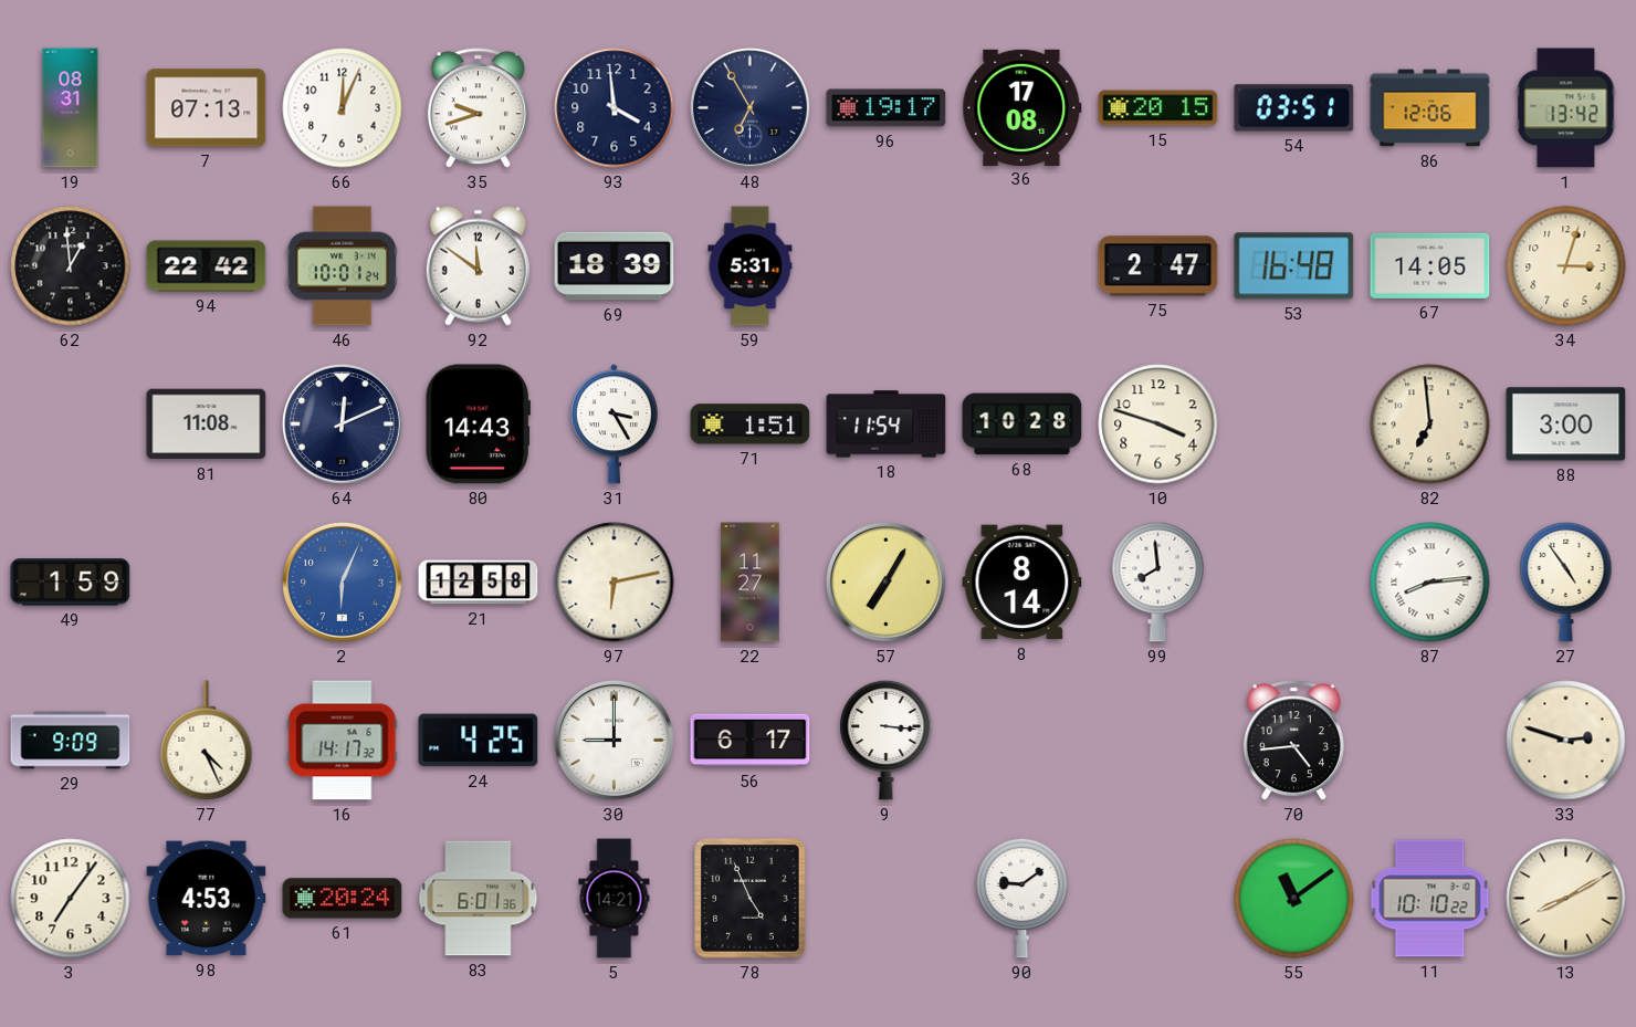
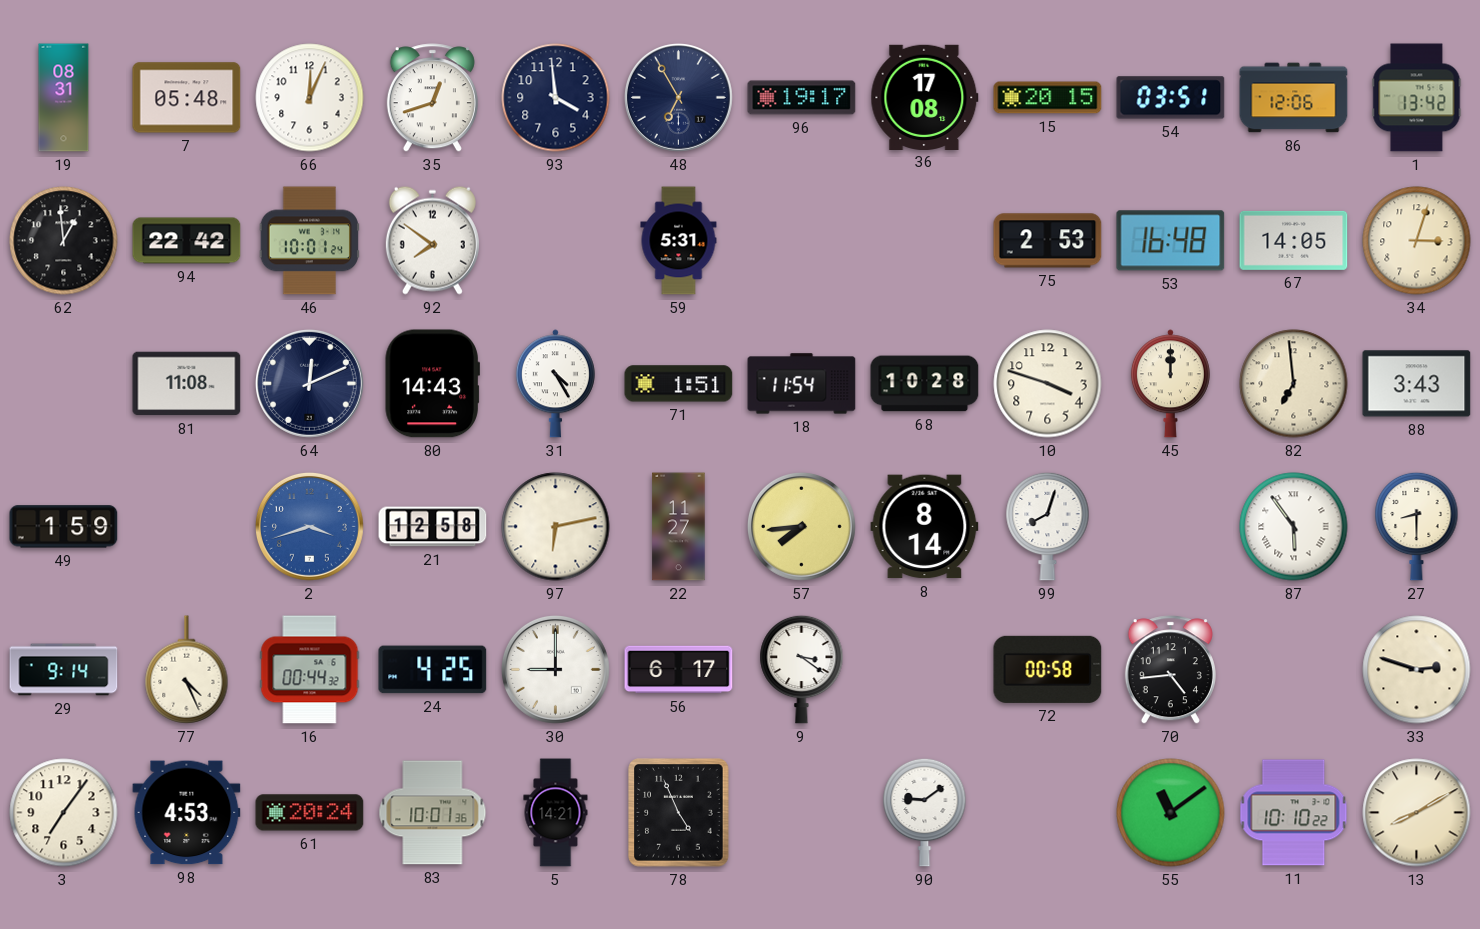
7: 07:13 -> 05:48
35: 9:42 -> 12:42
92: 11:51 -> 7:51
69: 18:39 -> none
75: 2:47 -> 2:53
31: 3:25 -> 4:25
45: none -> 12:00
88: 3:00 -> 3:43
2: 6:04 -> 3:42
57: 7:05 -> 7:44
99: 7:59 -> 8:03
87: 8:14 -> 5:54
27: 4:54 -> 8:30
29: 9:09 -> 9:14
16: 14:17 -> 00:44
9: 3:16 -> 3:21
72: none -> 00:58
83: 6:01 -> 10:01
